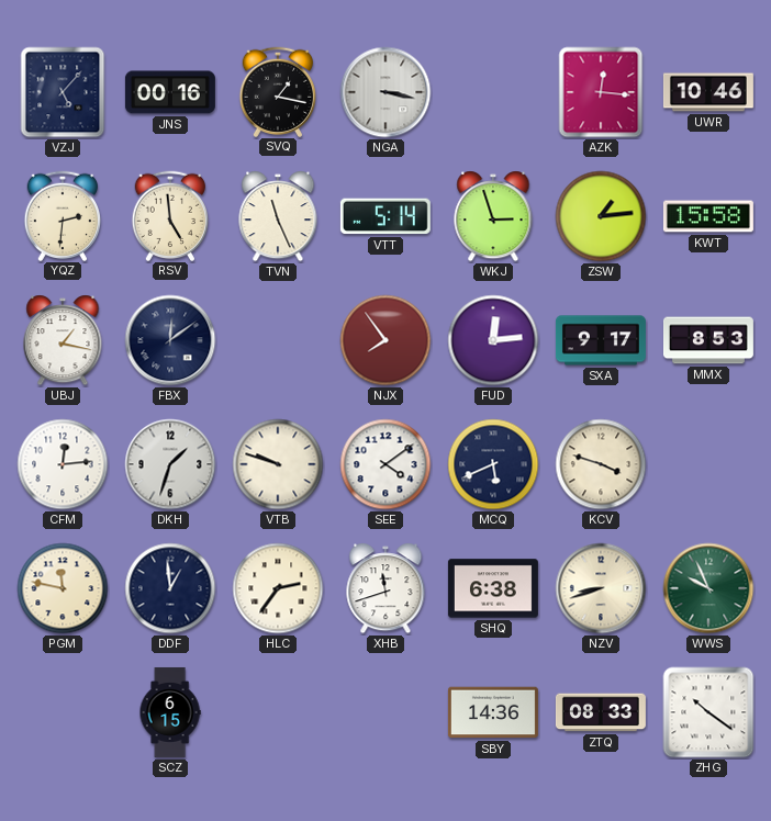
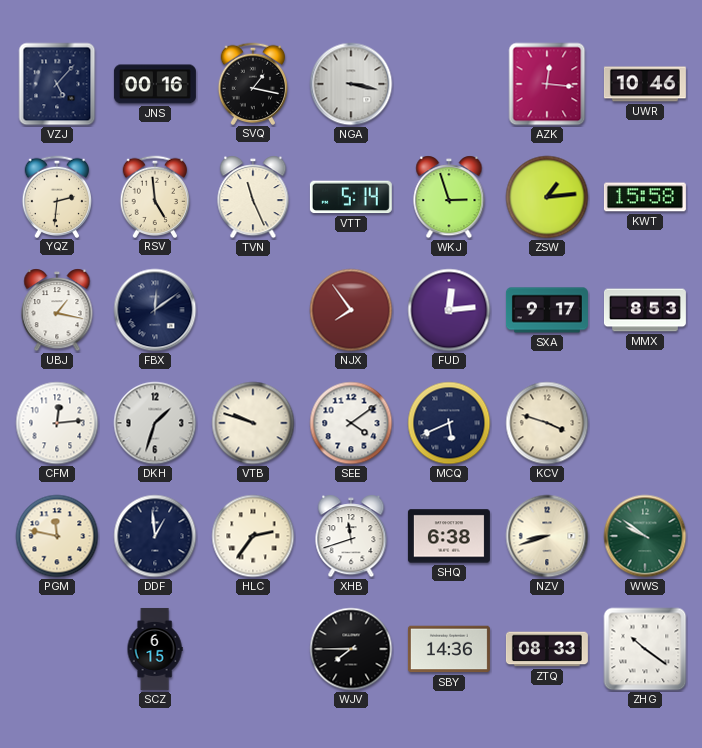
WWS: 9:56 -> 9:51
WJV: none -> 7:45
